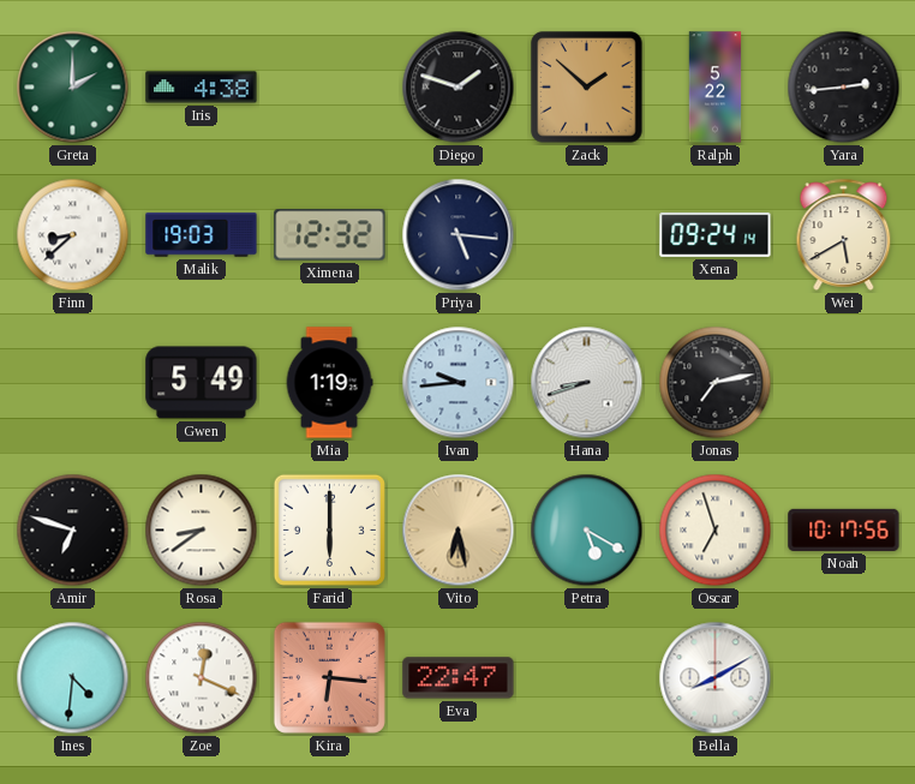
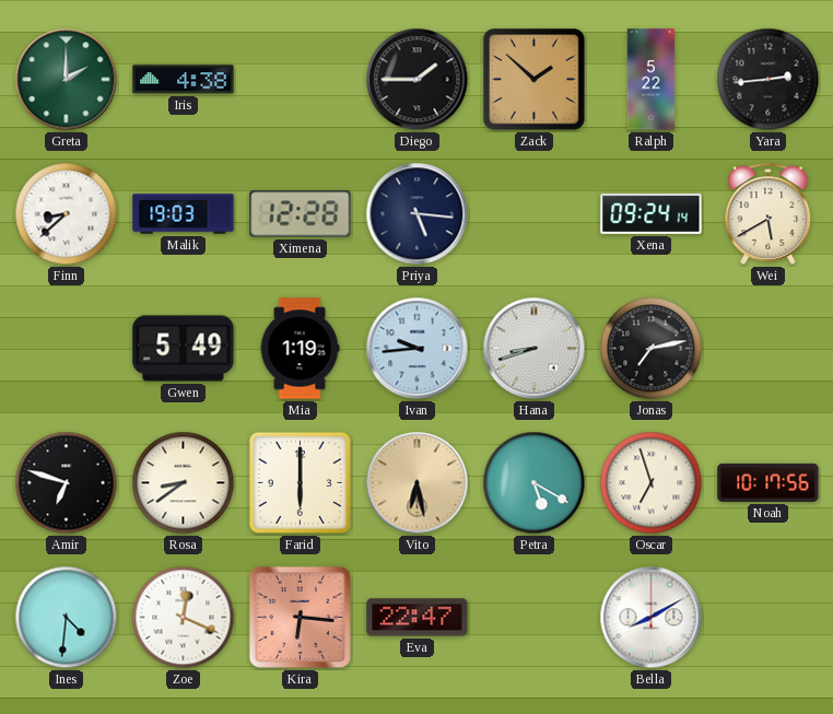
Diego: 1:48 -> 1:45
Ximena: 12:32 -> 12:28
